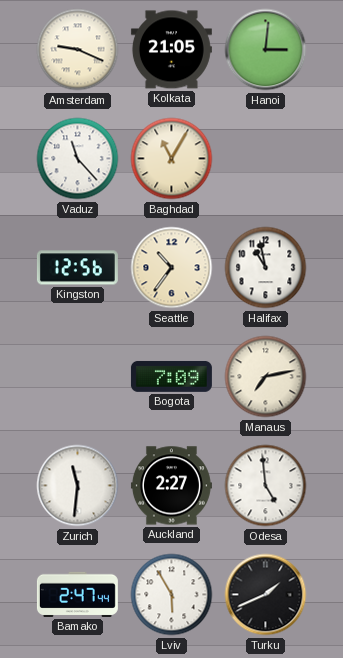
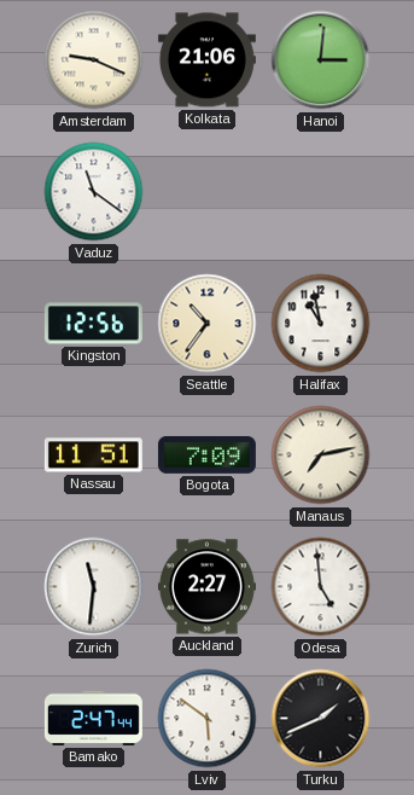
Kolkata: 21:05 -> 21:06
Vaduz: 11:23 -> 11:21
Baghdad: 11:05 -> none
Nassau: none -> 11:51
Lviv: 5:55 -> 5:51
